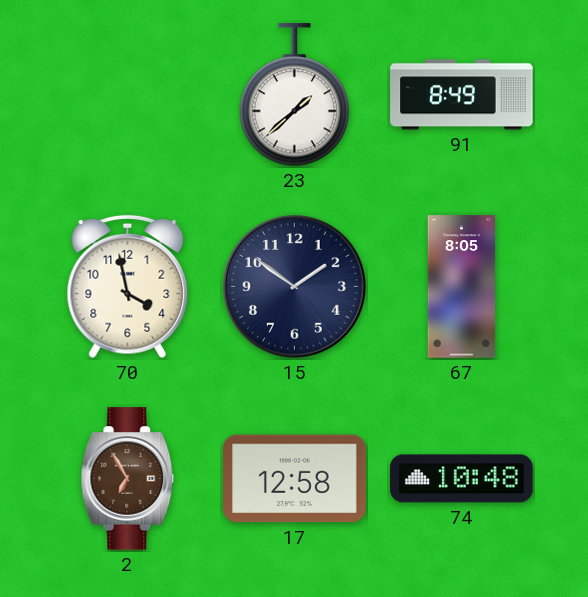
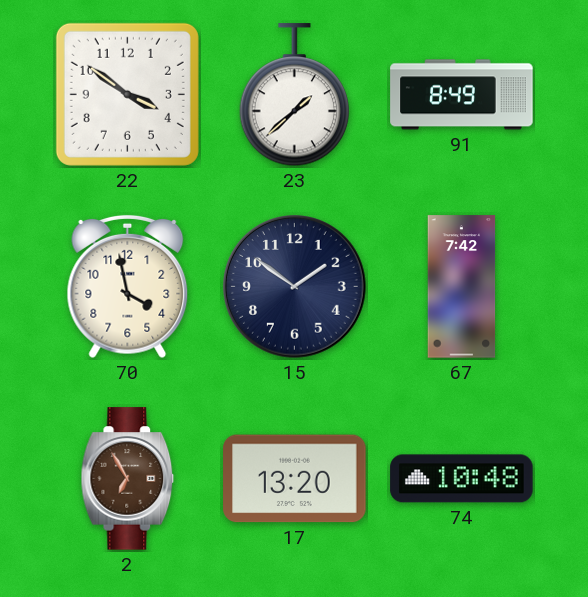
22: none -> 3:51
67: 8:05 -> 7:42
17: 12:58 -> 13:20
